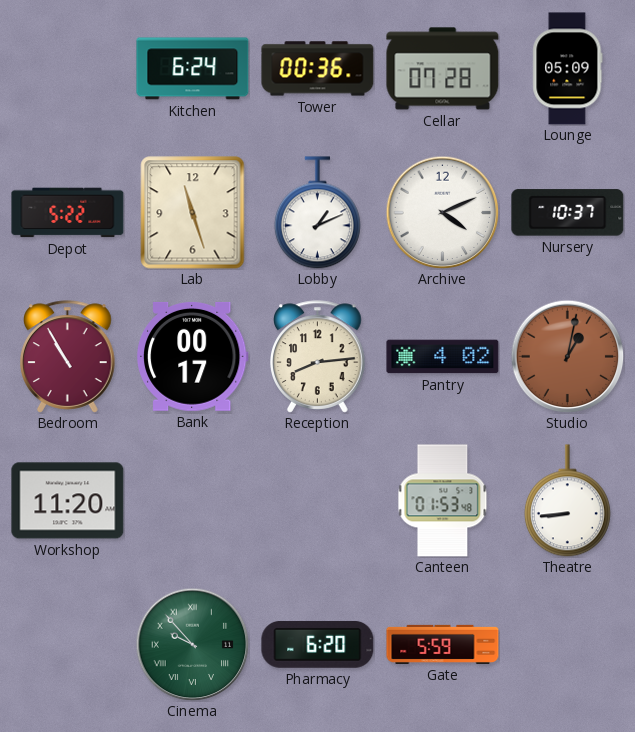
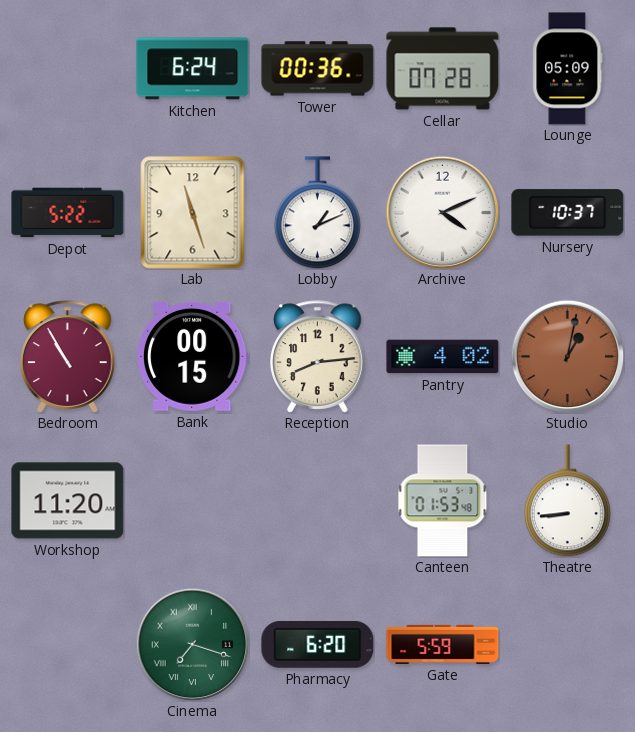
Bank: 00:17 -> 00:15
Cinema: 9:53 -> 7:18
